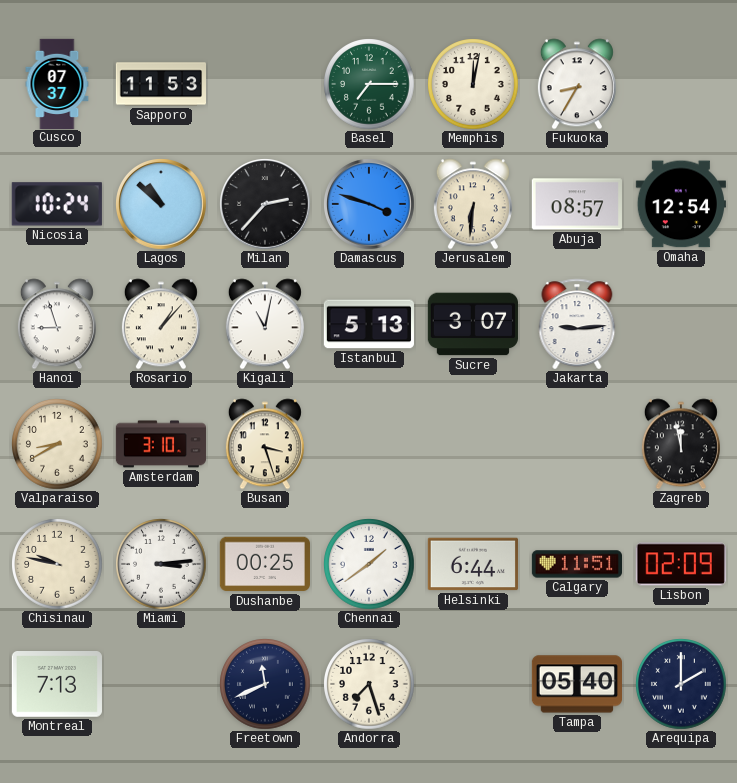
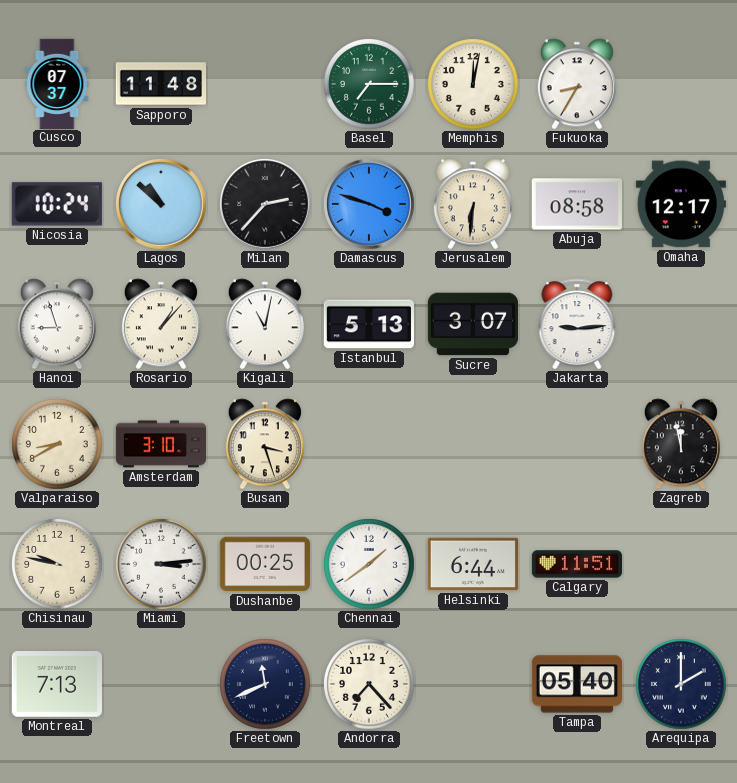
Sapporo: 11:53 -> 11:48
Abuja: 08:57 -> 08:58
Omaha: 12:54 -> 12:17
Lisbon: 02:09 -> none
Andorra: 7:27 -> 7:23
